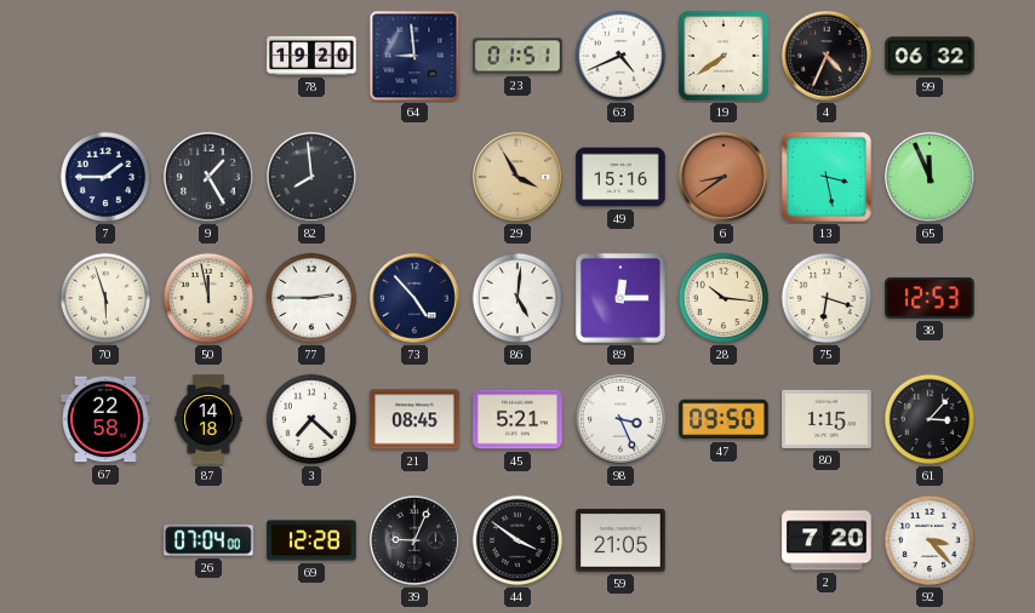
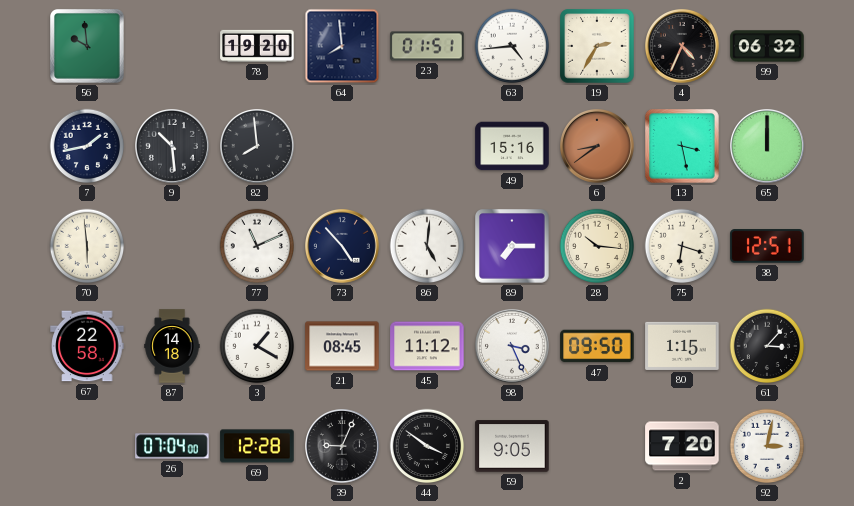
56: none -> 9:59
64: 8:59 -> 7:59
63: 4:41 -> 4:44
19: 7:39 -> 2:35
7: 1:45 -> 1:43
9: 1:25 -> 10:29
29: 3:55 -> none
65: 11:56 -> 12:00
70: 5:57 -> 5:59
50: 11:58 -> none
77: 2:45 -> 11:11
89: 12:15 -> 7:15
38: 12:53 -> 12:51
3: 7:22 -> 1:20
45: 5:21 -> 11:12
59: 21:05 -> 9:05
92: 3:23 -> 3:02
